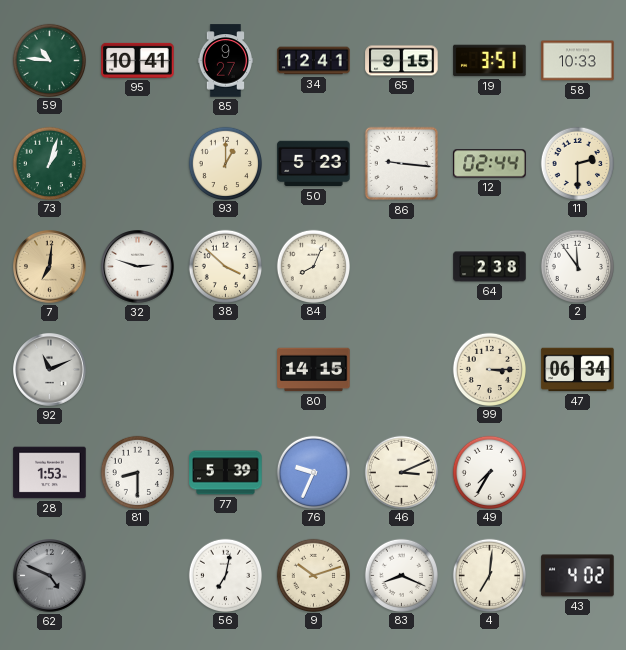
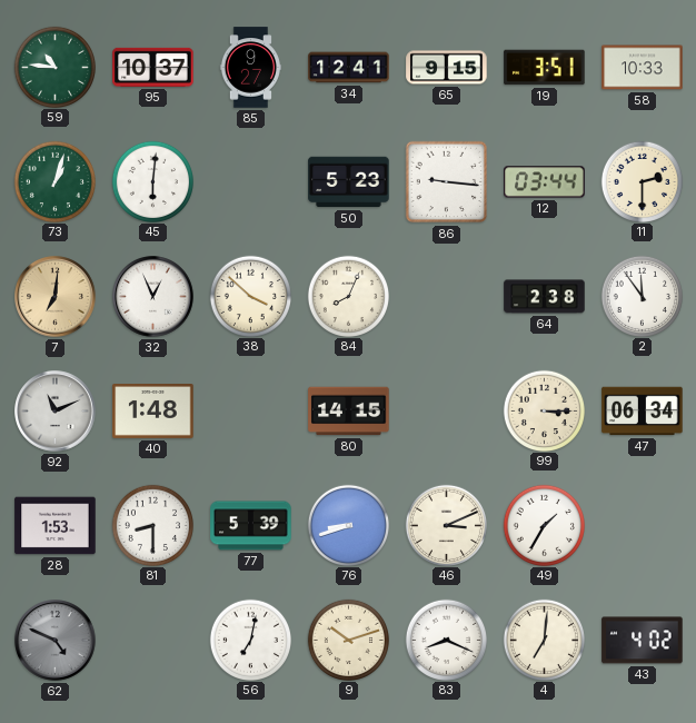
95: 10:41 -> 10:37
45: none -> 6:01
93: 1:00 -> none
12: 02:44 -> 03:44
32: 2:48 -> 12:56
40: none -> 1:48
76: 9:34 -> 8:42
49: 7:35 -> 1:35
